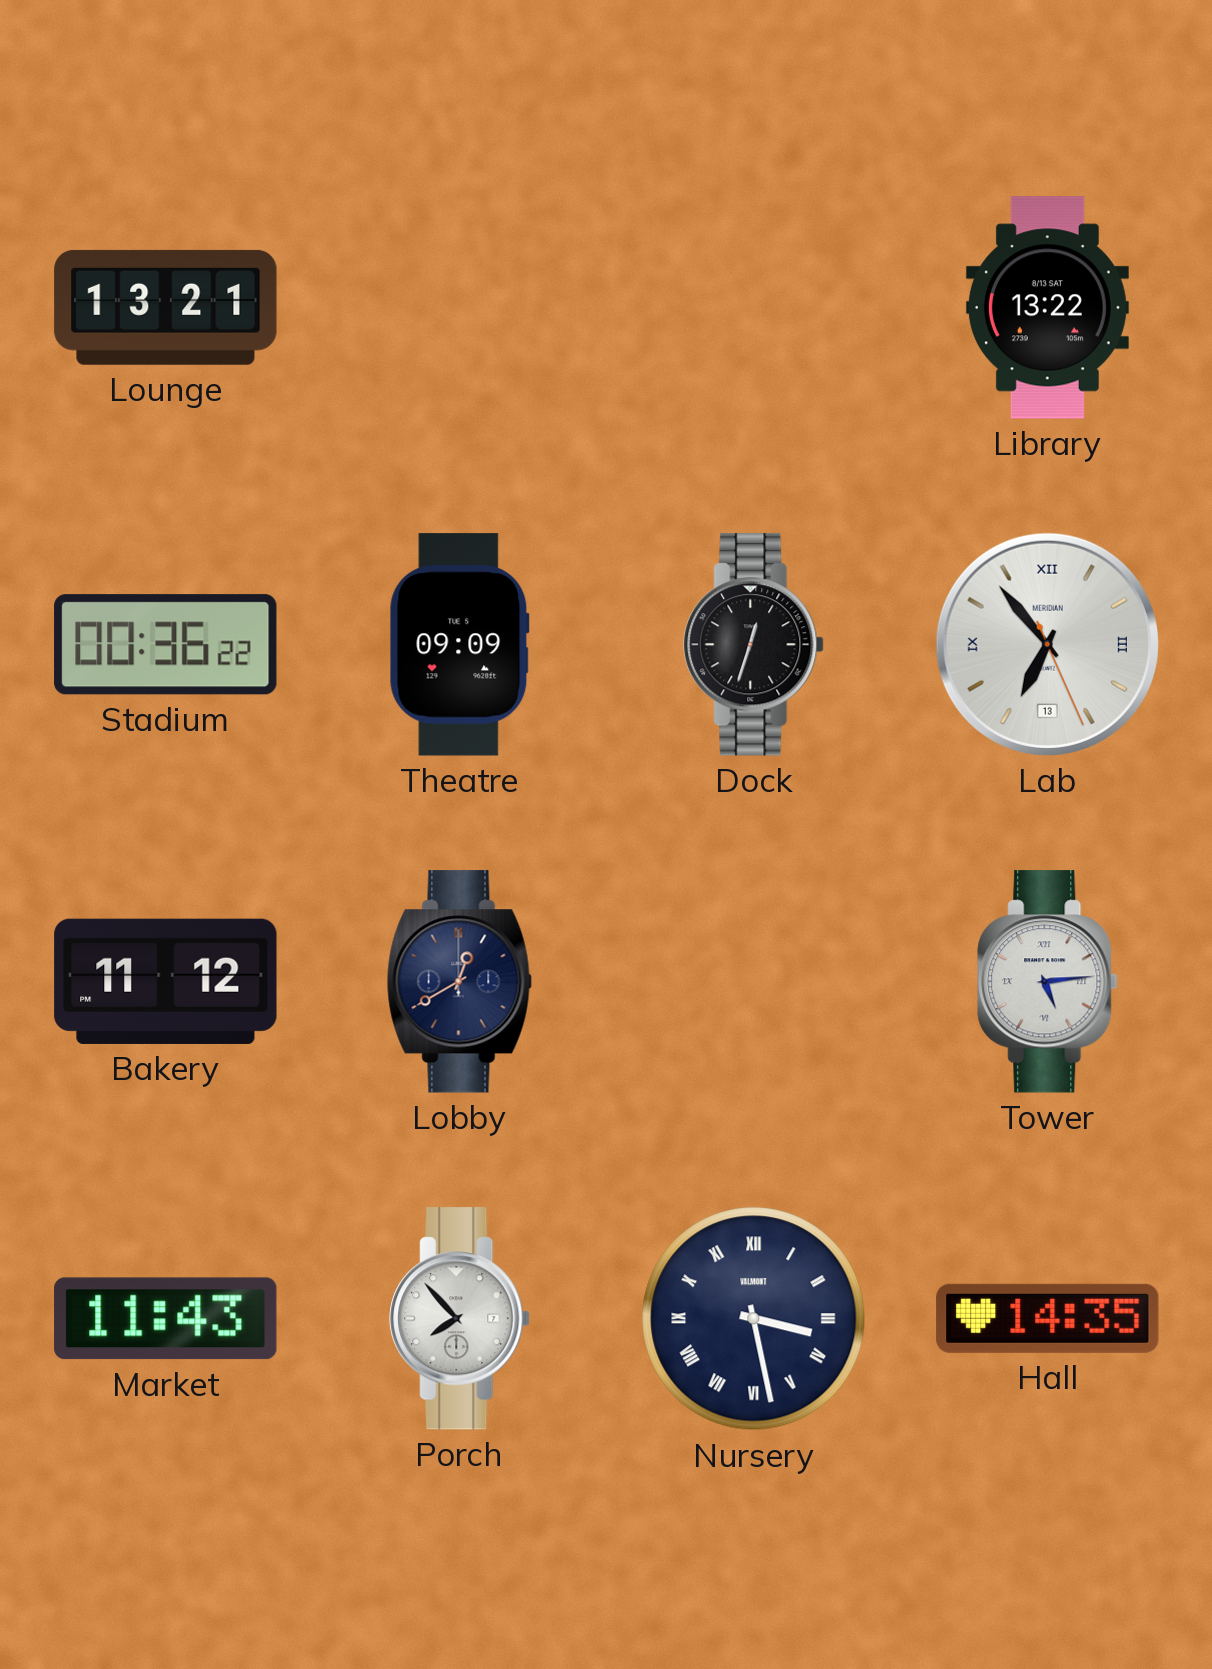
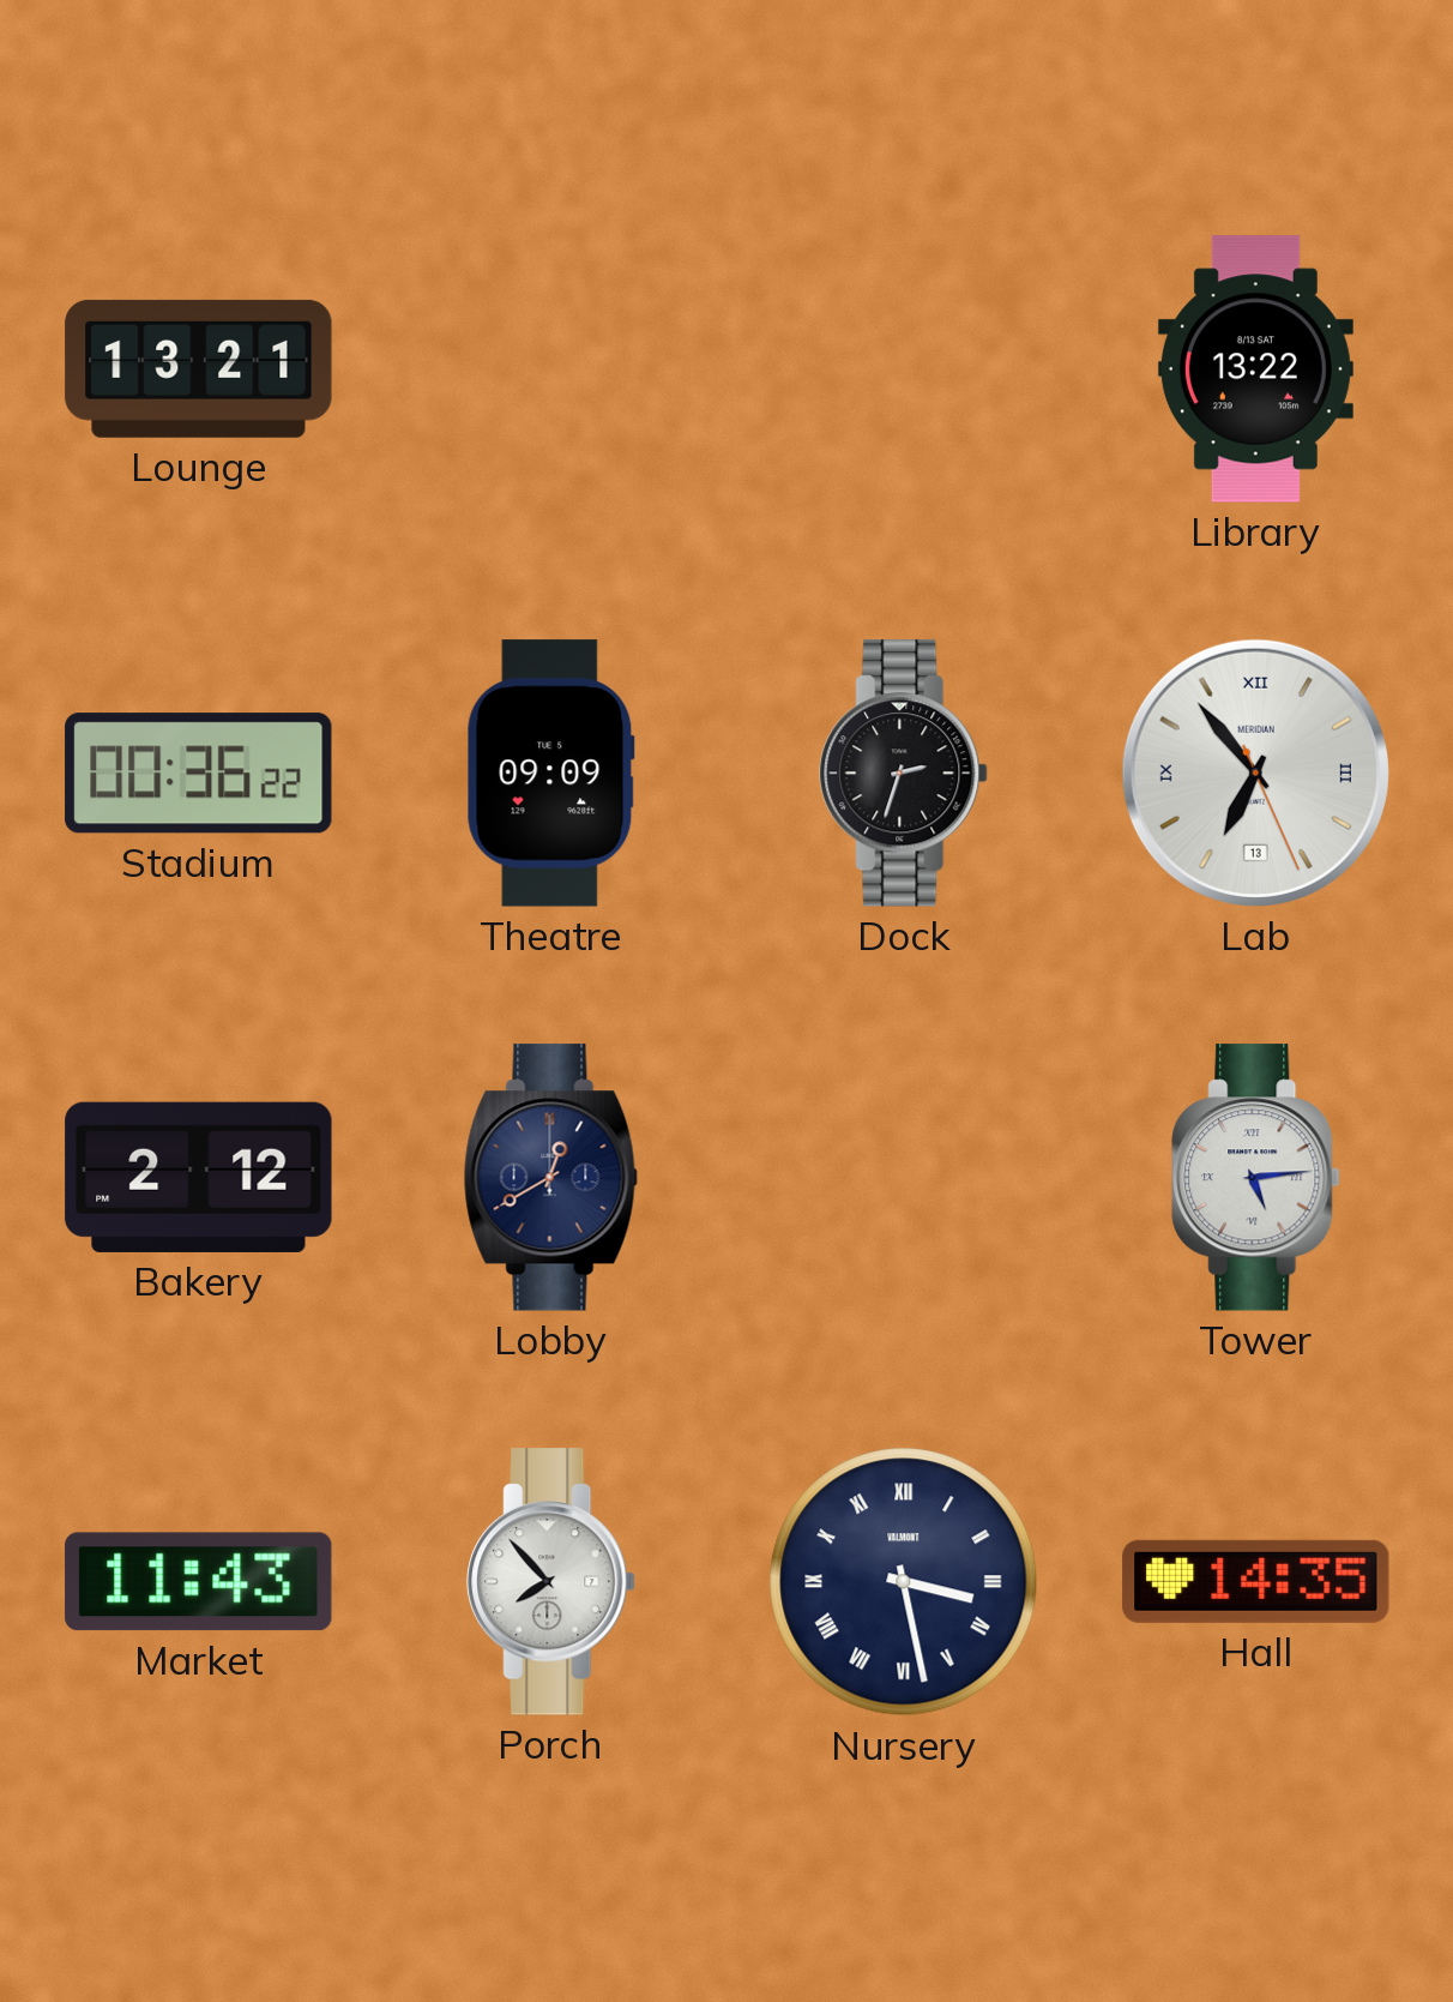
Dock: 12:33 -> 2:33
Bakery: 11:12 -> 2:12
